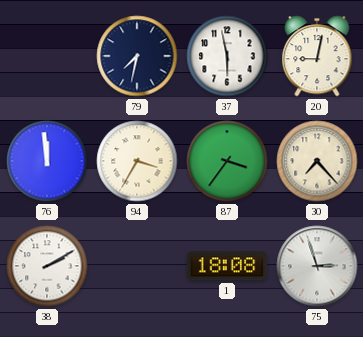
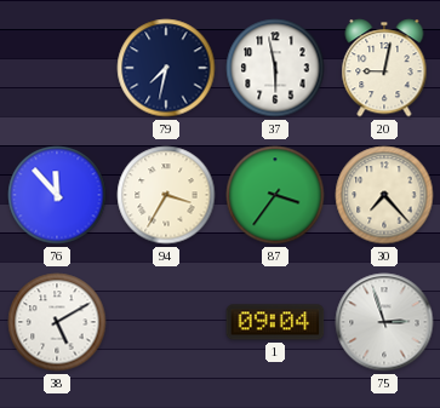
76: 11:59 -> 11:53
38: 2:10 -> 5:10
1: 18:08 -> 09:04
